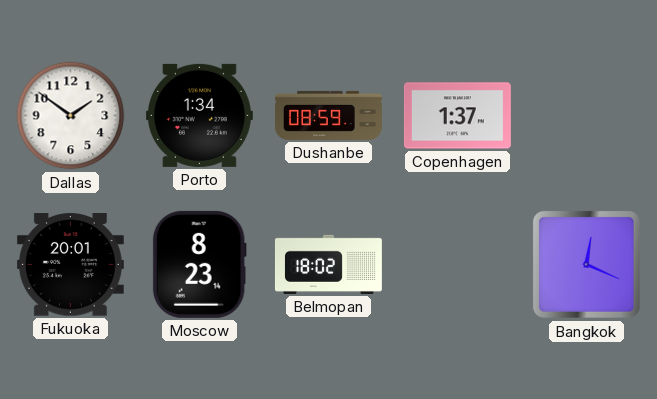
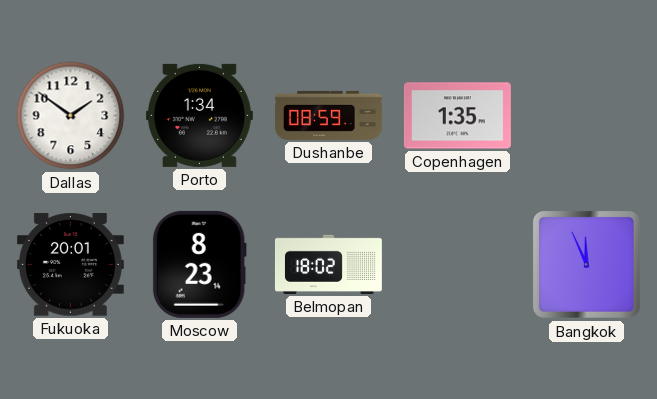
Copenhagen: 1:37 -> 1:35
Bangkok: 12:19 -> 11:56
